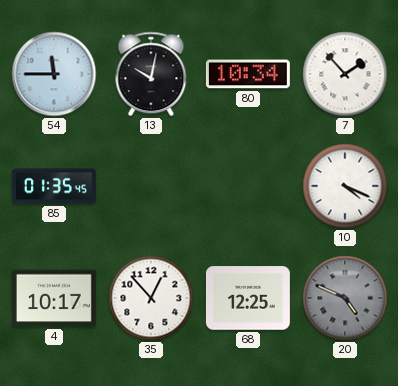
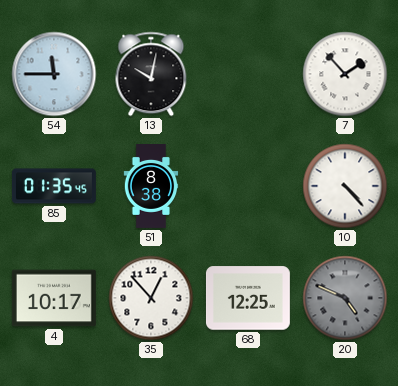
80: 10:34 -> none
51: none -> 8:38
10: 4:19 -> 4:23
